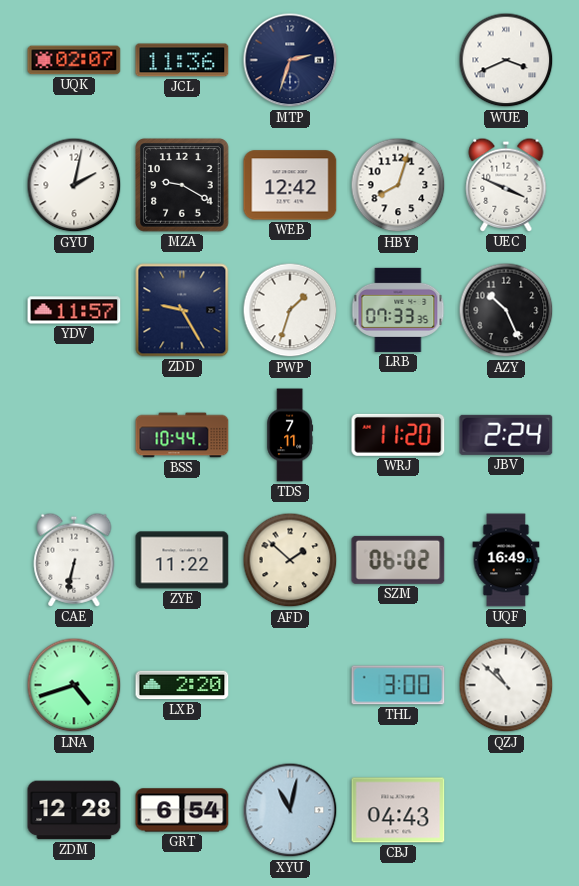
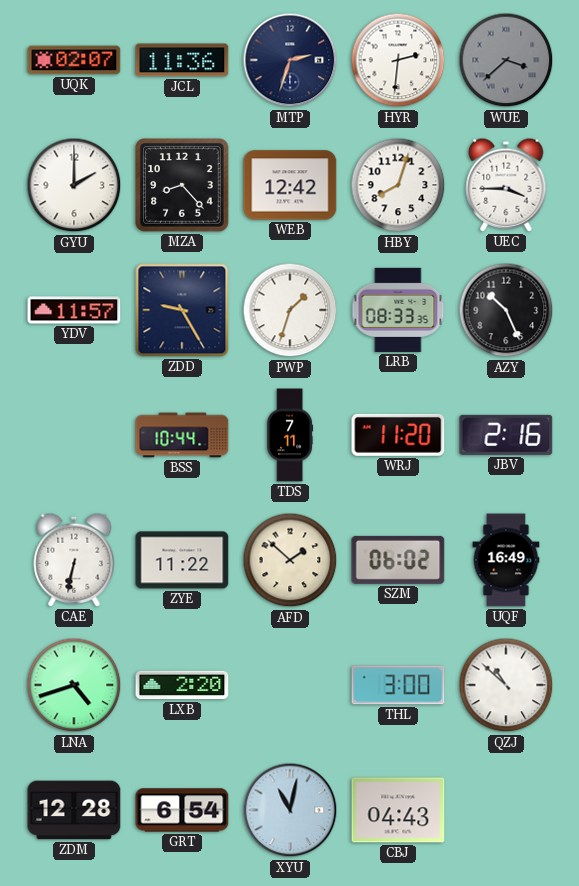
HYR: none -> 2:31
WUE: 3:41 -> 3:38
WUE dial: white -> grey
GYU: 2:02 -> 2:00
MZA: 9:20 -> 8:23
UEC: 3:49 -> 3:45
LRB: 07:33 -> 08:33
JBV: 2:24 -> 2:16
